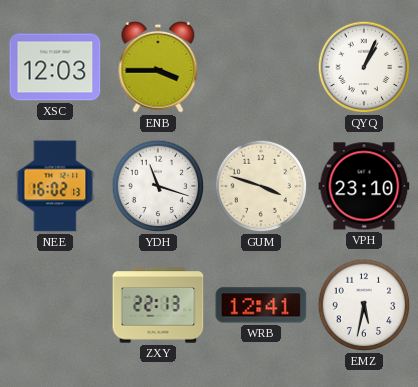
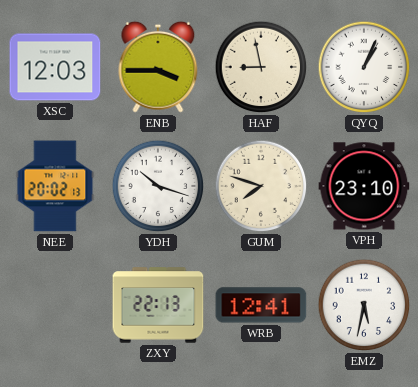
HAF: none -> 8:58
NEE: 16:02 -> 20:02
YDH: 11:18 -> 10:18
GUM: 3:48 -> 7:48
